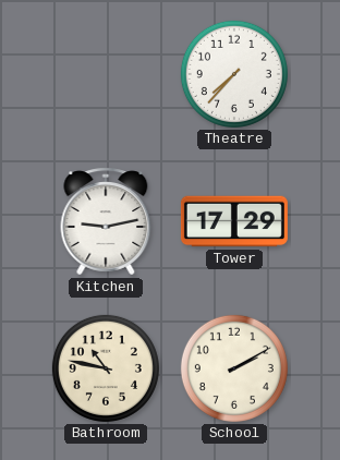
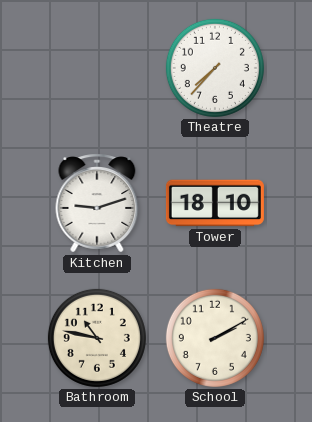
Kitchen: 9:13 -> 9:12
Tower: 17:29 -> 18:10
